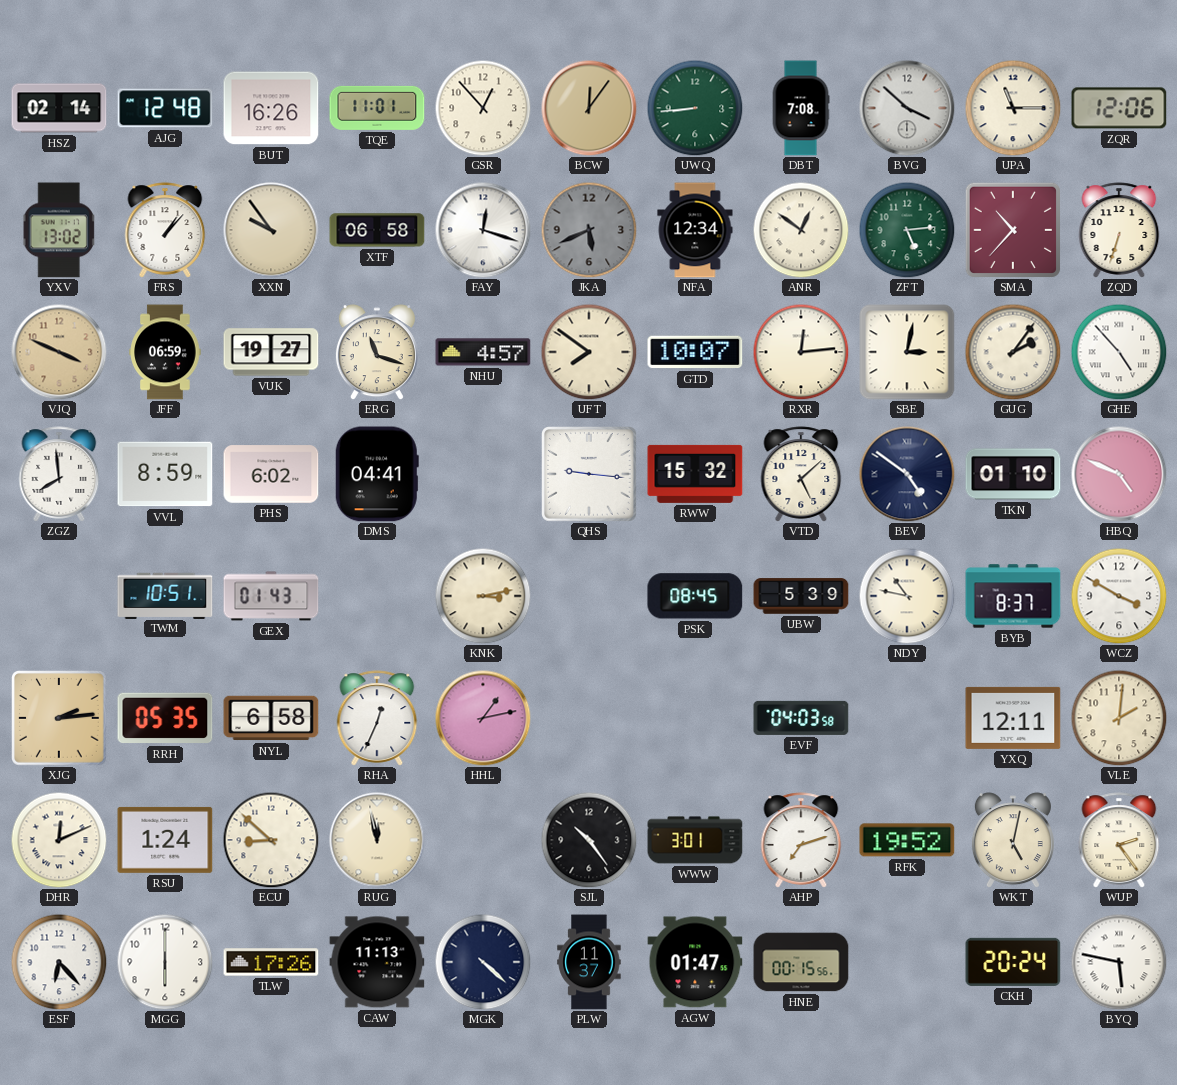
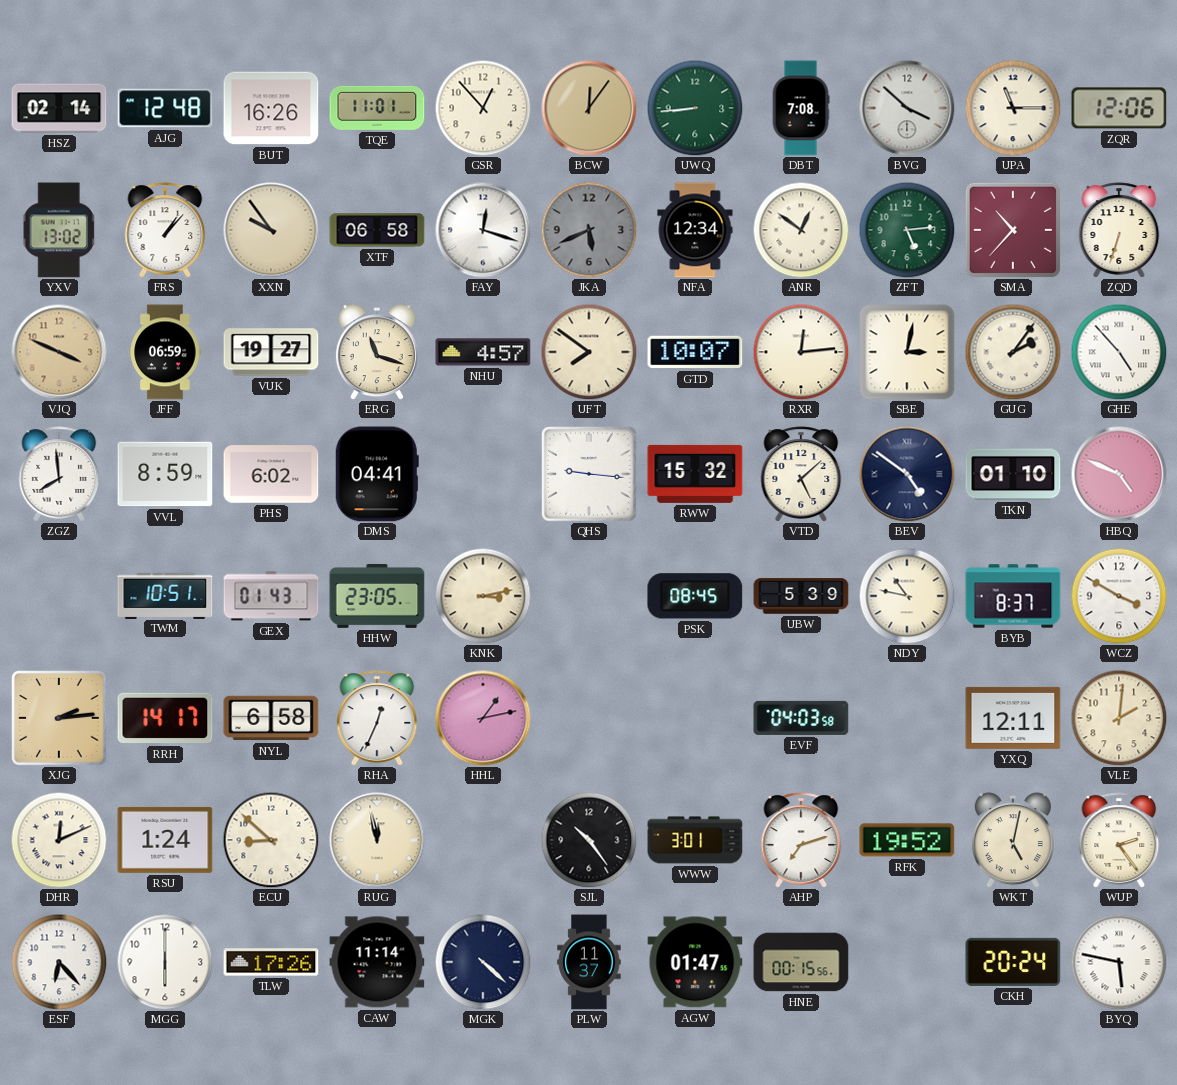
HHW: none -> 23:05
RRH: 05:35 -> 14:17
CAW: 11:13 -> 11:14
